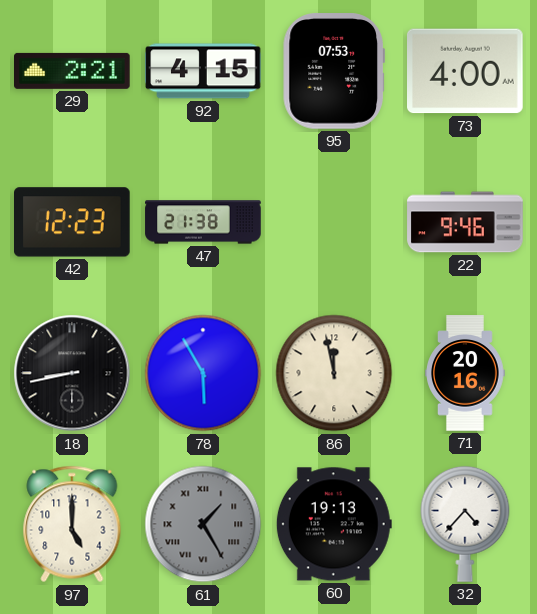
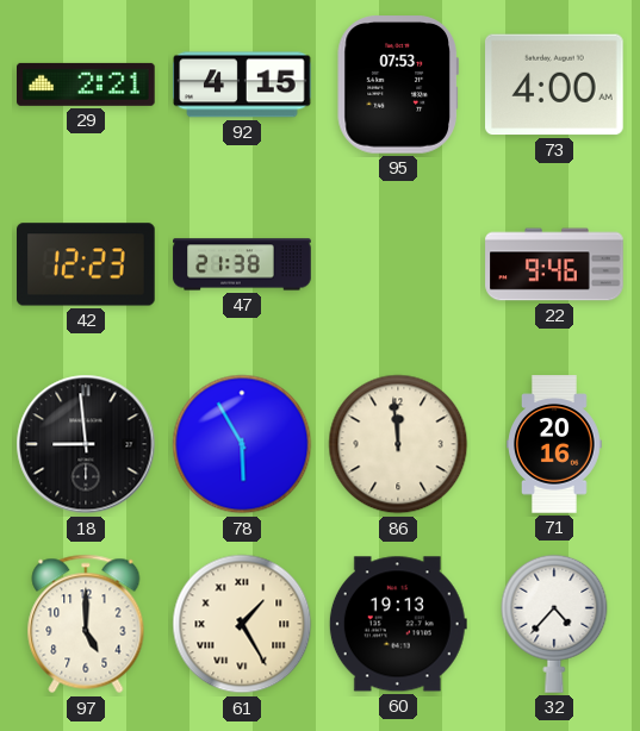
18: 8:43 -> 8:59
86: 11:58 -> 11:59
61 dial: grey -> cream
